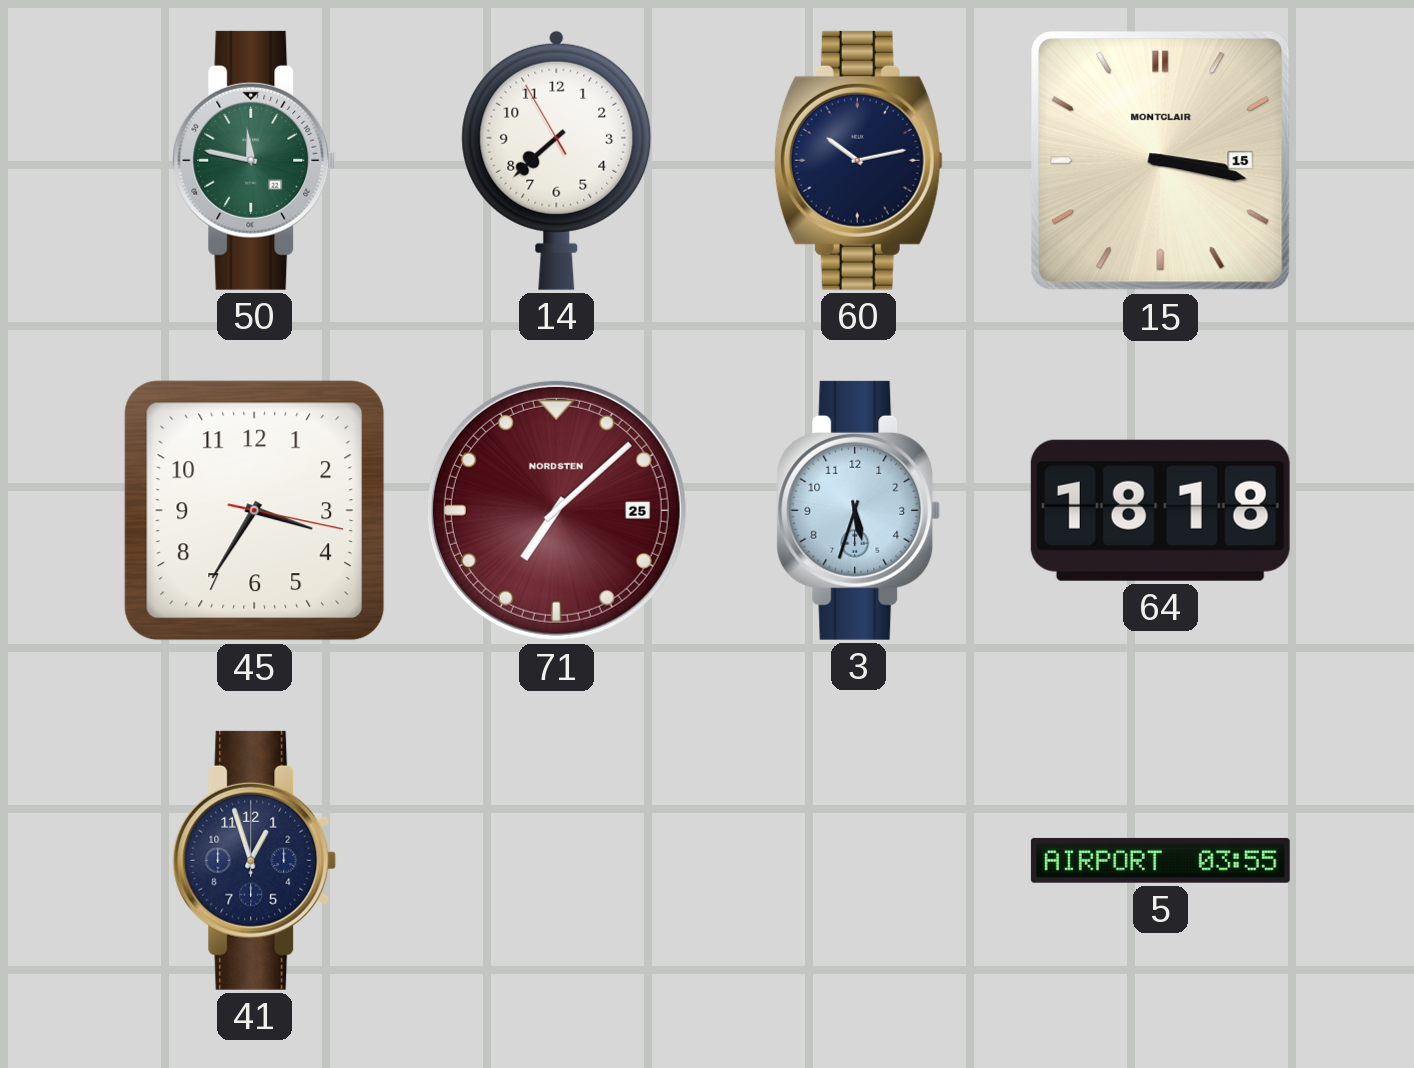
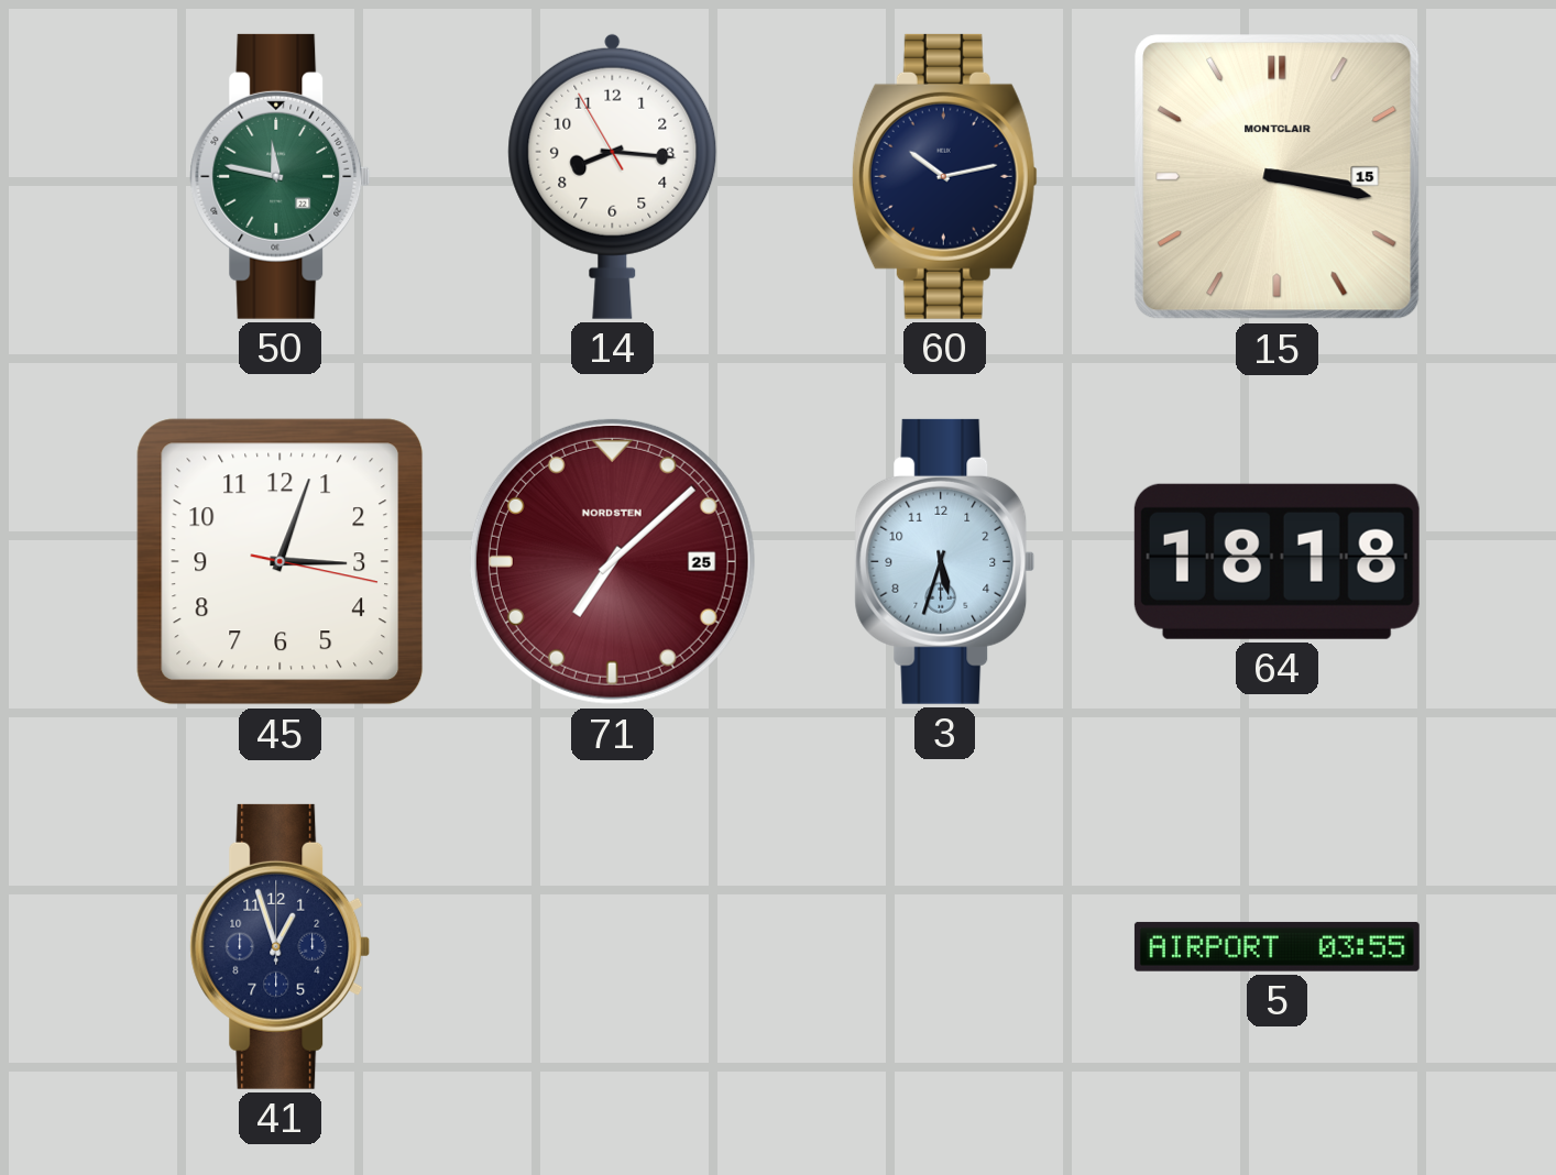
14: 7:37 -> 8:15
45: 3:35 -> 3:03
